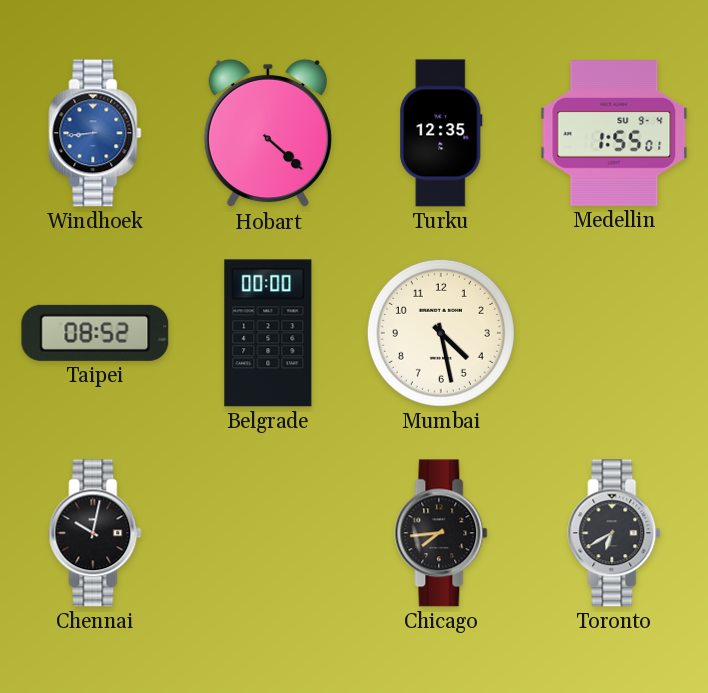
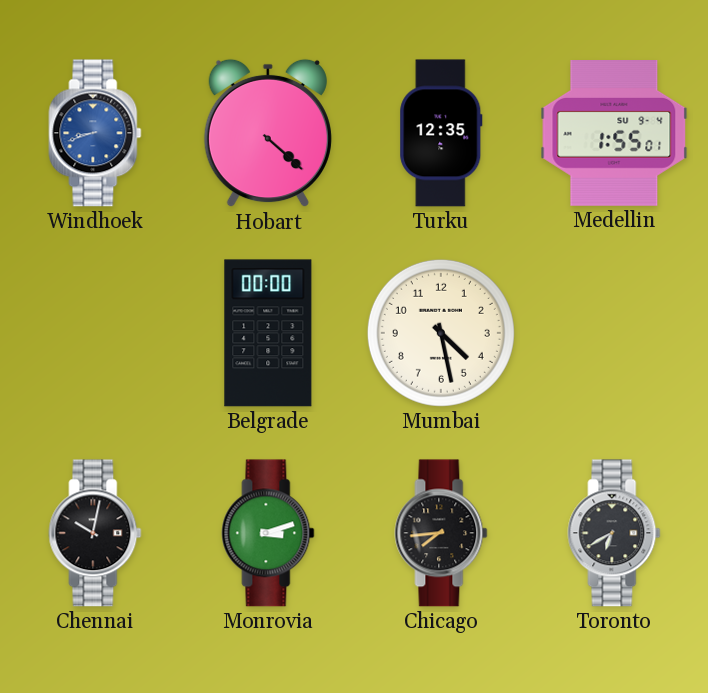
Windhoek: 8:44 -> 8:42
Taipei: 08:52 -> none
Monrovia: none -> 3:12
